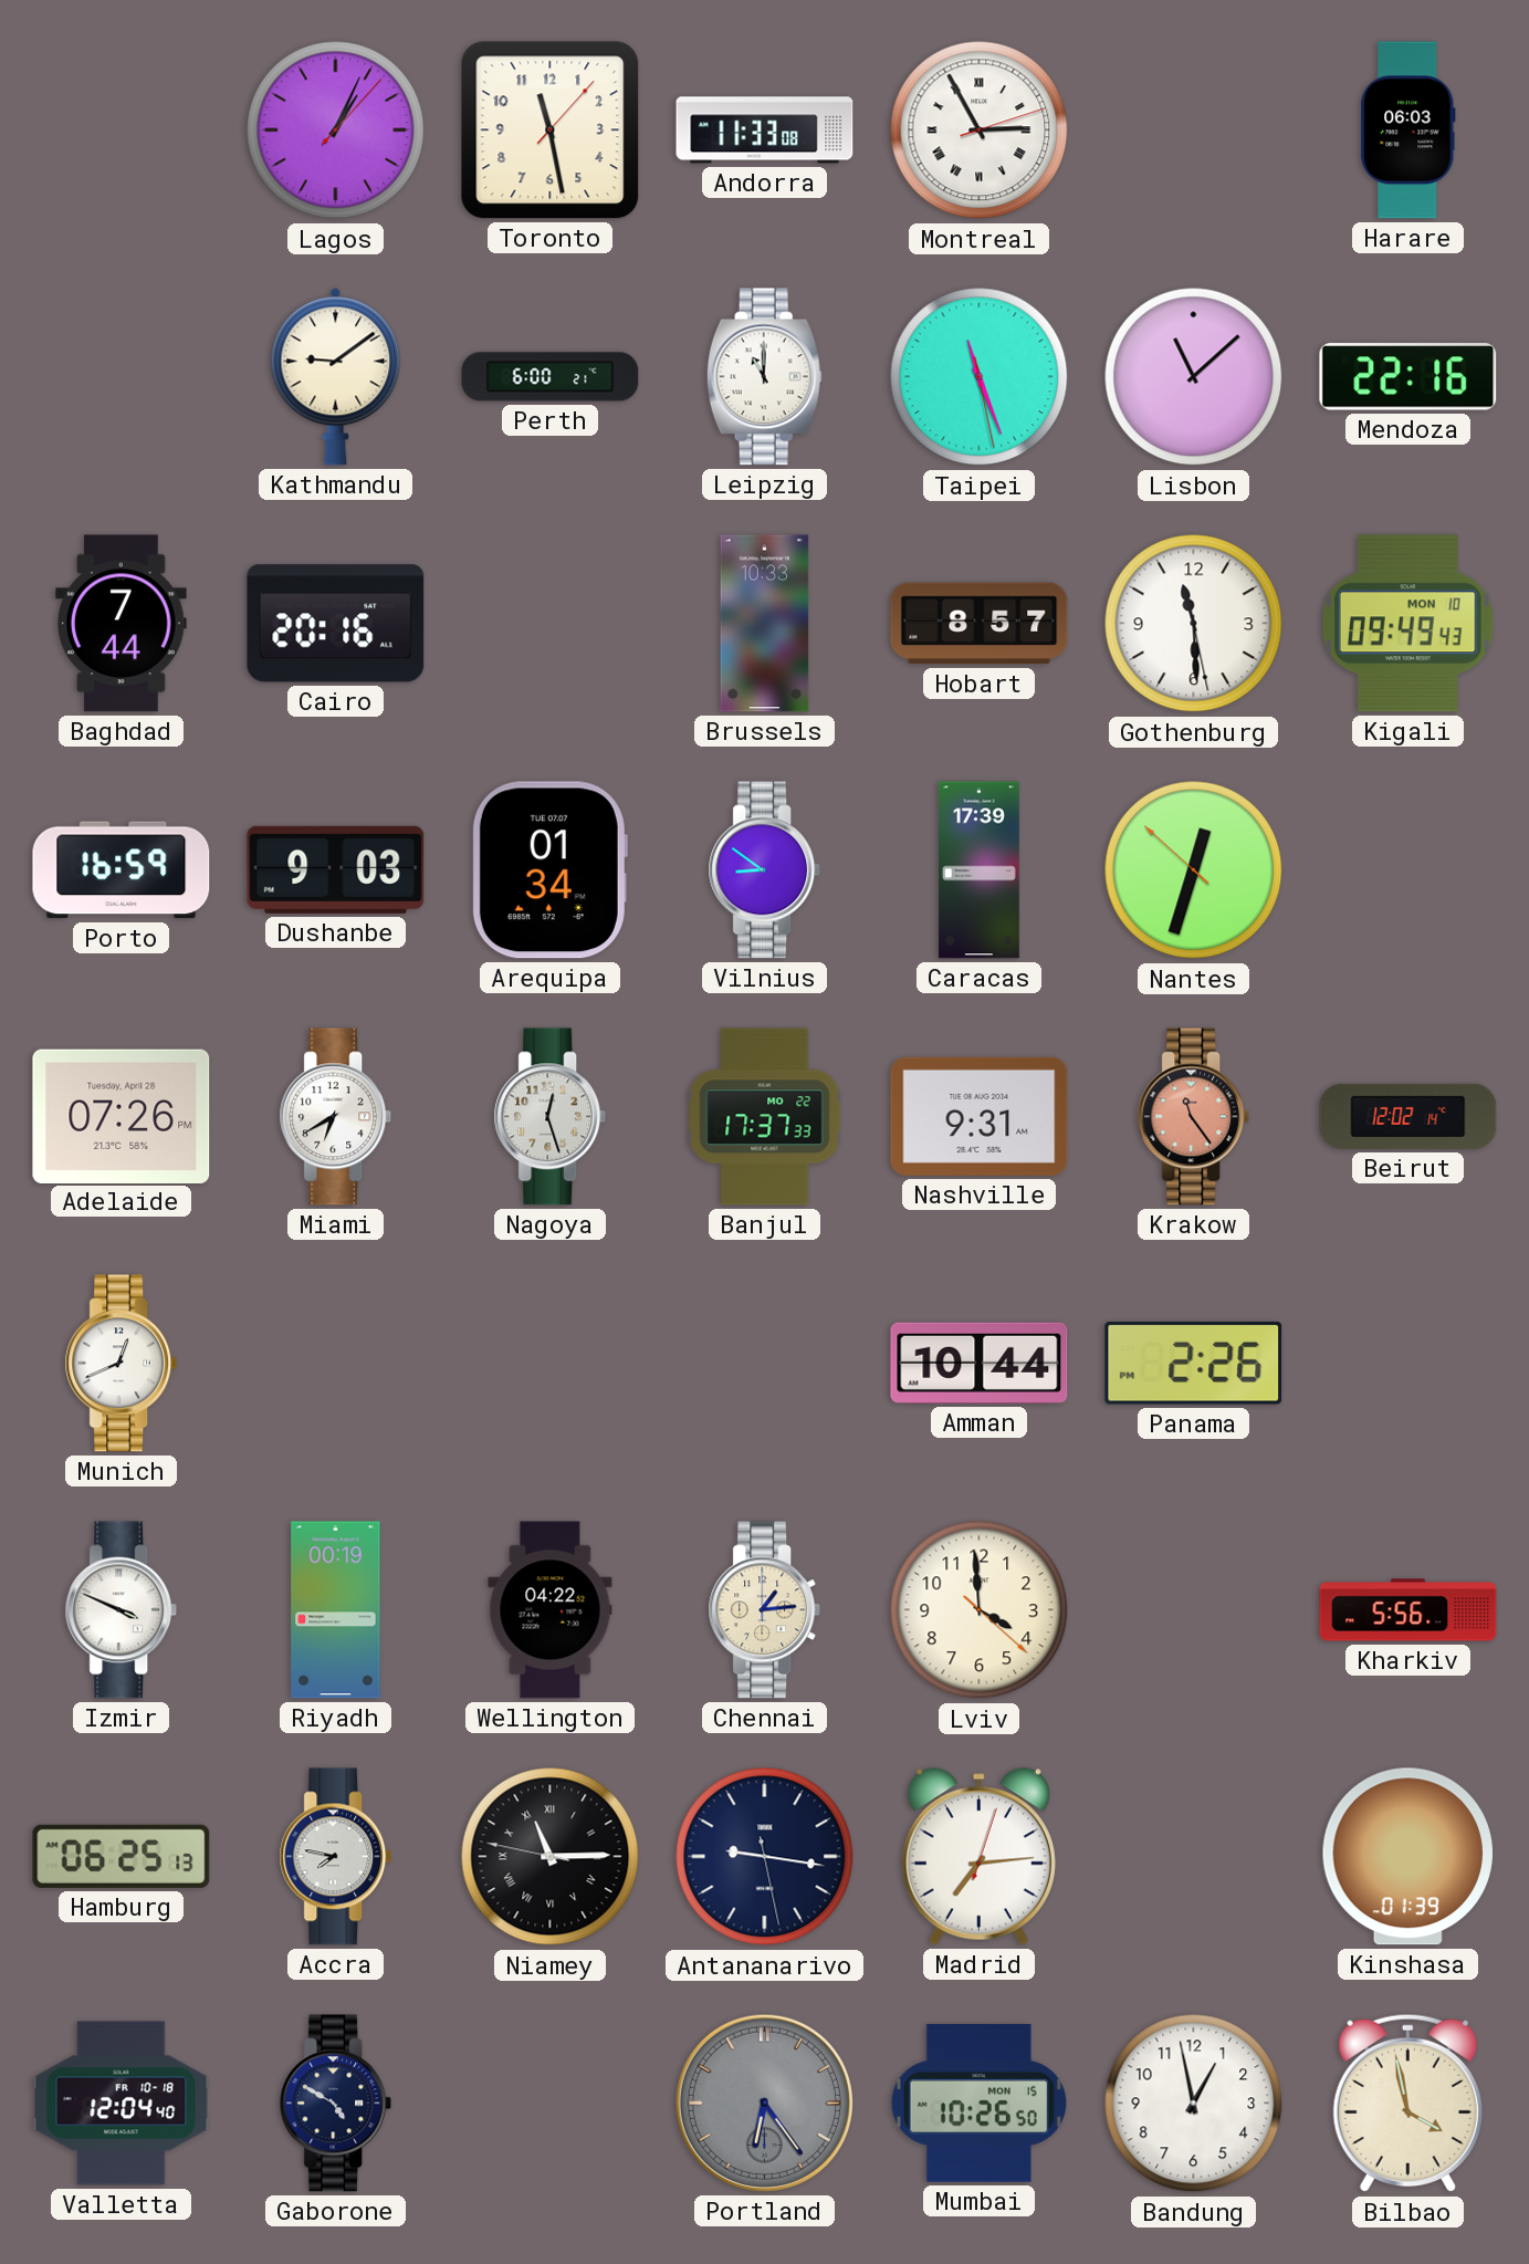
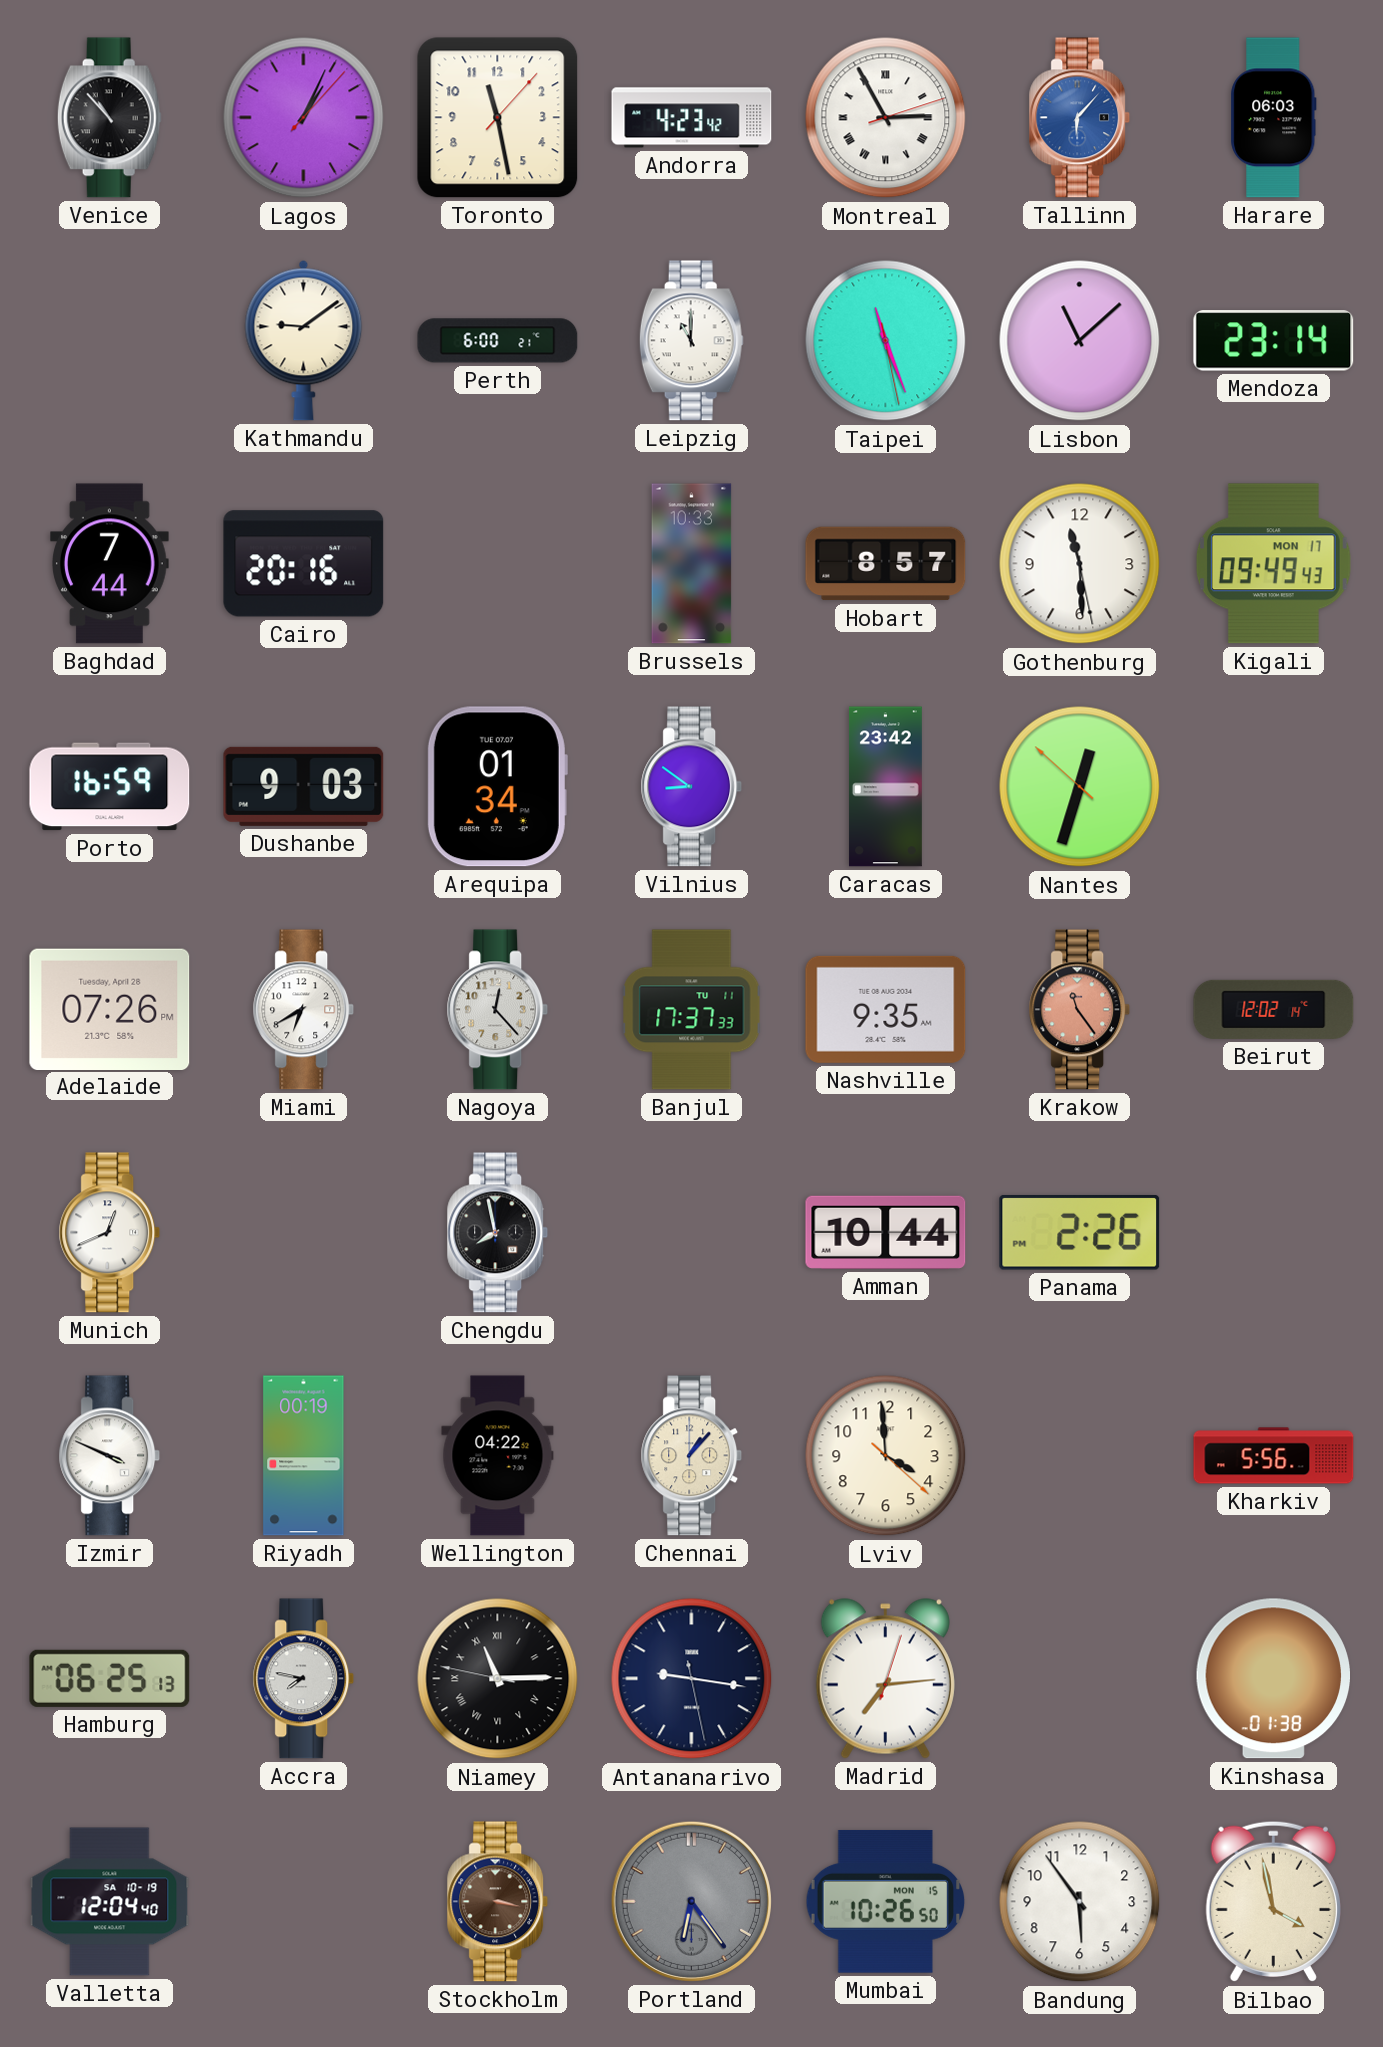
Venice: none -> 10:53
Andorra: 11:33 -> 4:23
Tallinn: none -> 6:07
Mendoza: 22:16 -> 23:14
Kigali date: MON 10 -> MON 17
Caracas: 17:39 -> 23:42
Nagoya: 12:27 -> 12:23
Banjul date: MO 22 -> TU 11
Nashville: 9:31 -> 9:35
Chengdu: none -> 7:58
Chennai: 1:14 -> 1:07
Kinshasa: 01:39 -> 01:38
Valletta date: FR 10-18 -> SA 10-19
Gaborone: 4:50 -> none
Stockholm: none -> 3:17
Bandung: 12:58 -> 5:54
